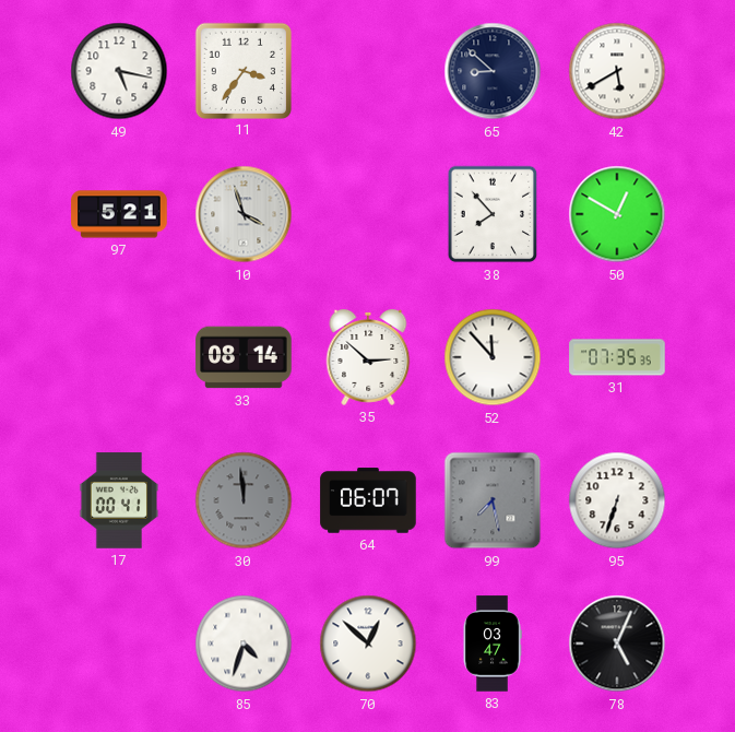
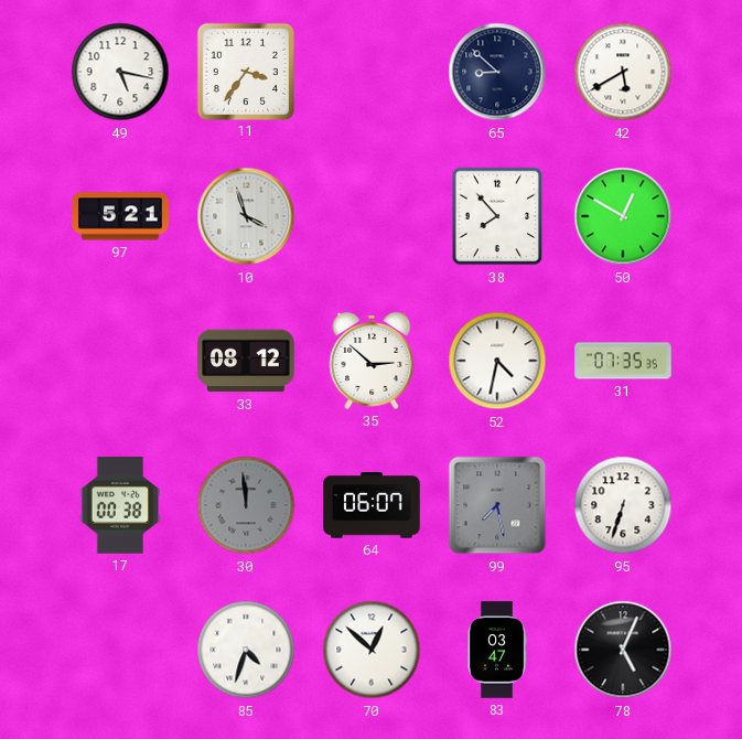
33: 08:14 -> 08:12
52: 11:53 -> 4:32
17: 00:41 -> 00:38
